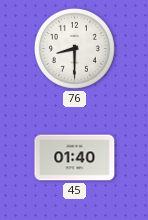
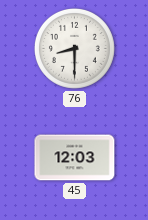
45: 01:40 -> 12:03
